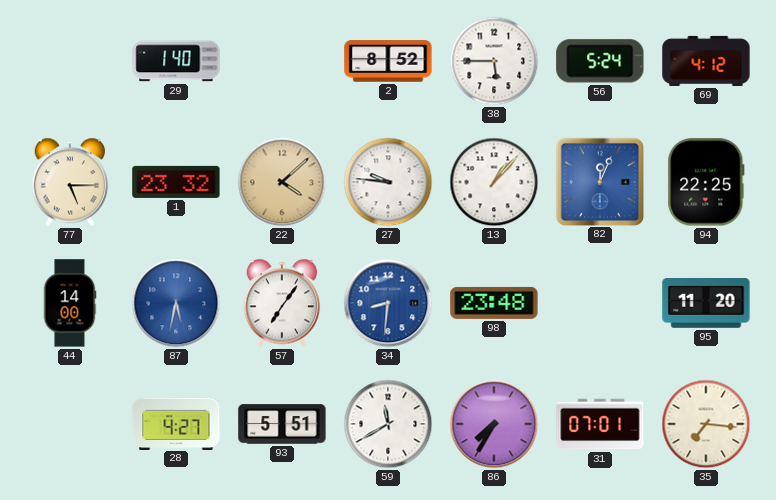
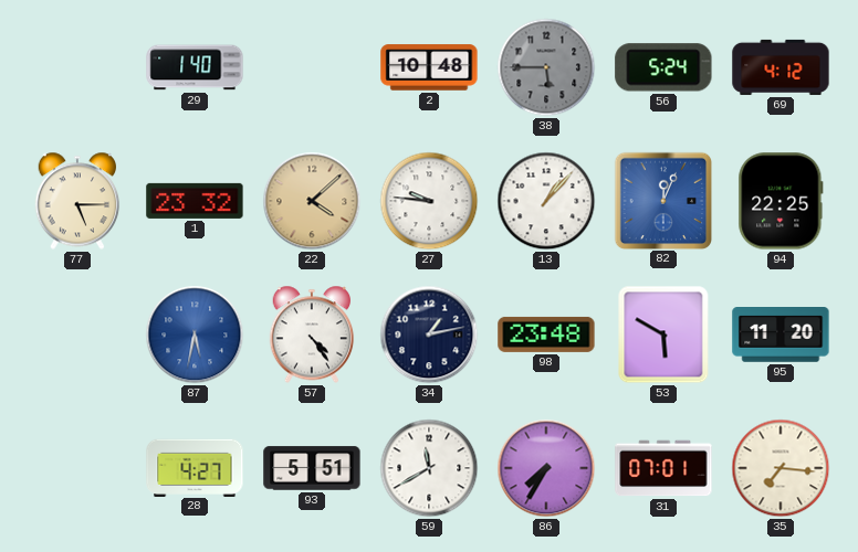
2: 8:52 -> 10:48
38 dial: white -> grey
44: 14:00 -> none
57: 7:06 -> 4:24
34: 8:31 -> 1:13
34 dial: blue -> navy
53: none -> 5:50
